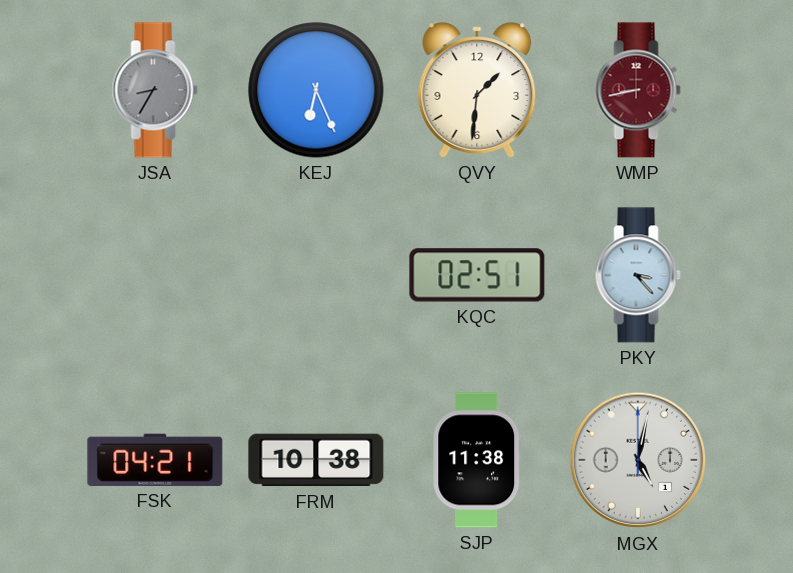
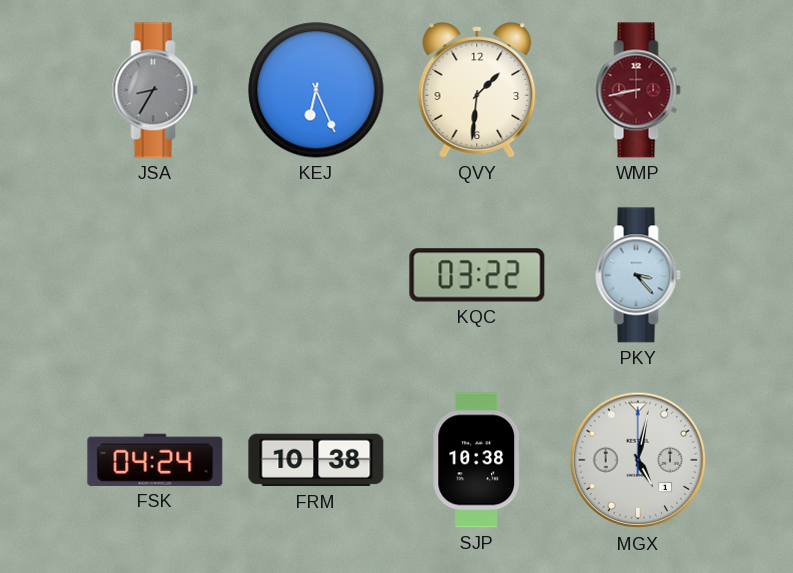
KQC: 02:51 -> 03:22
FSK: 04:21 -> 04:24
SJP: 11:38 -> 10:38
